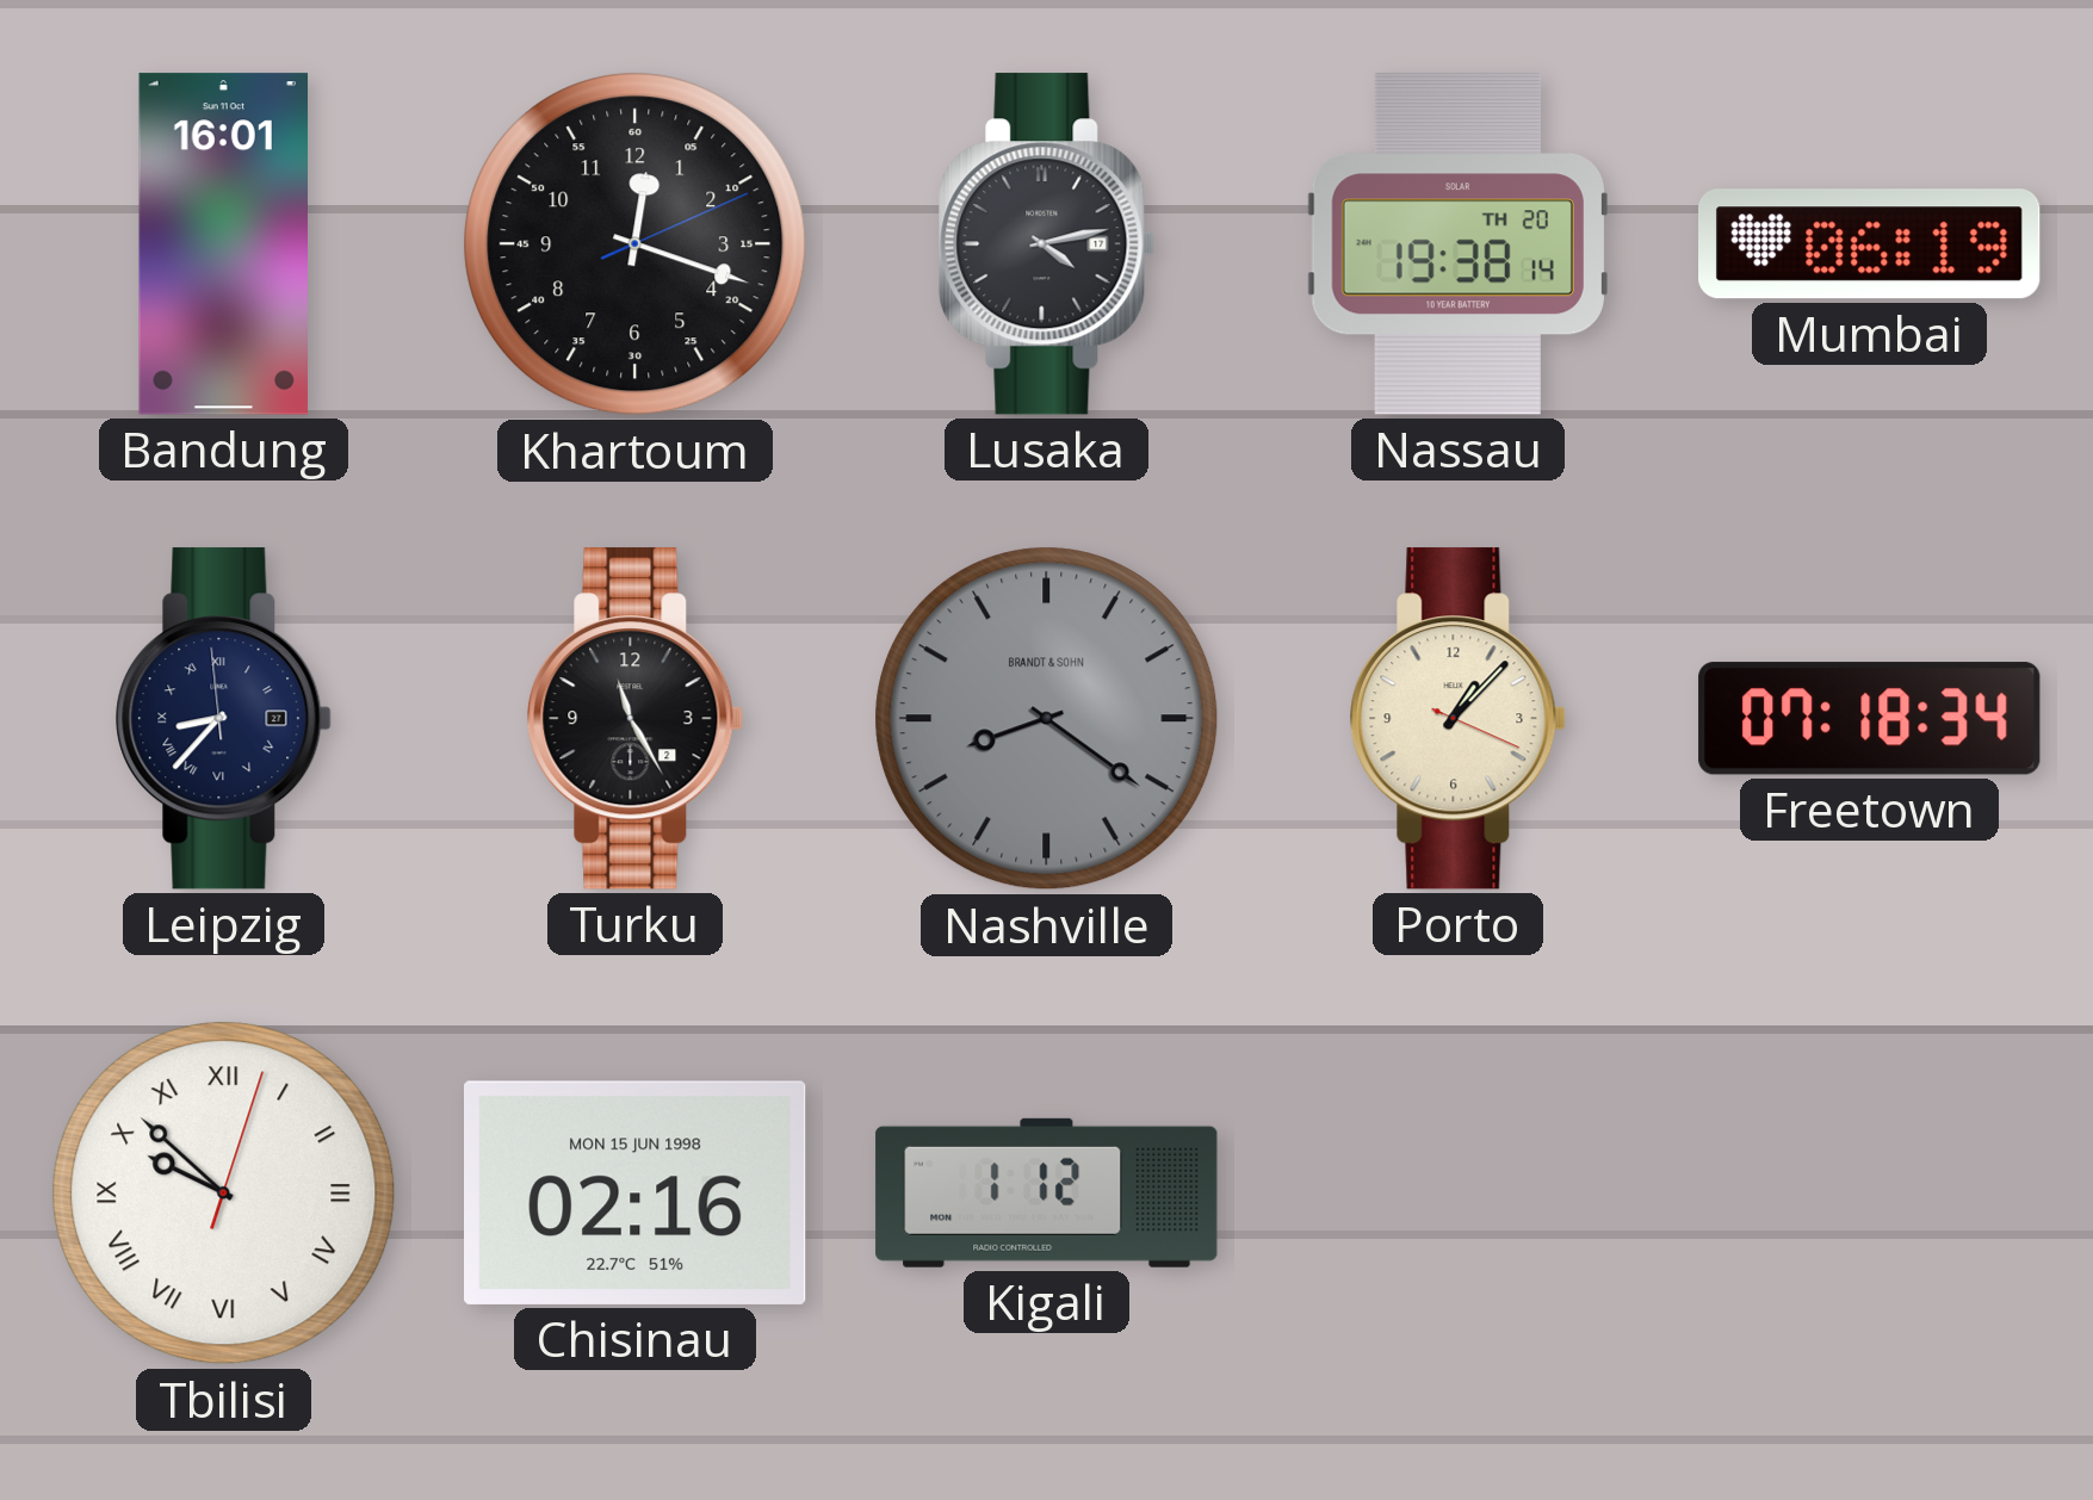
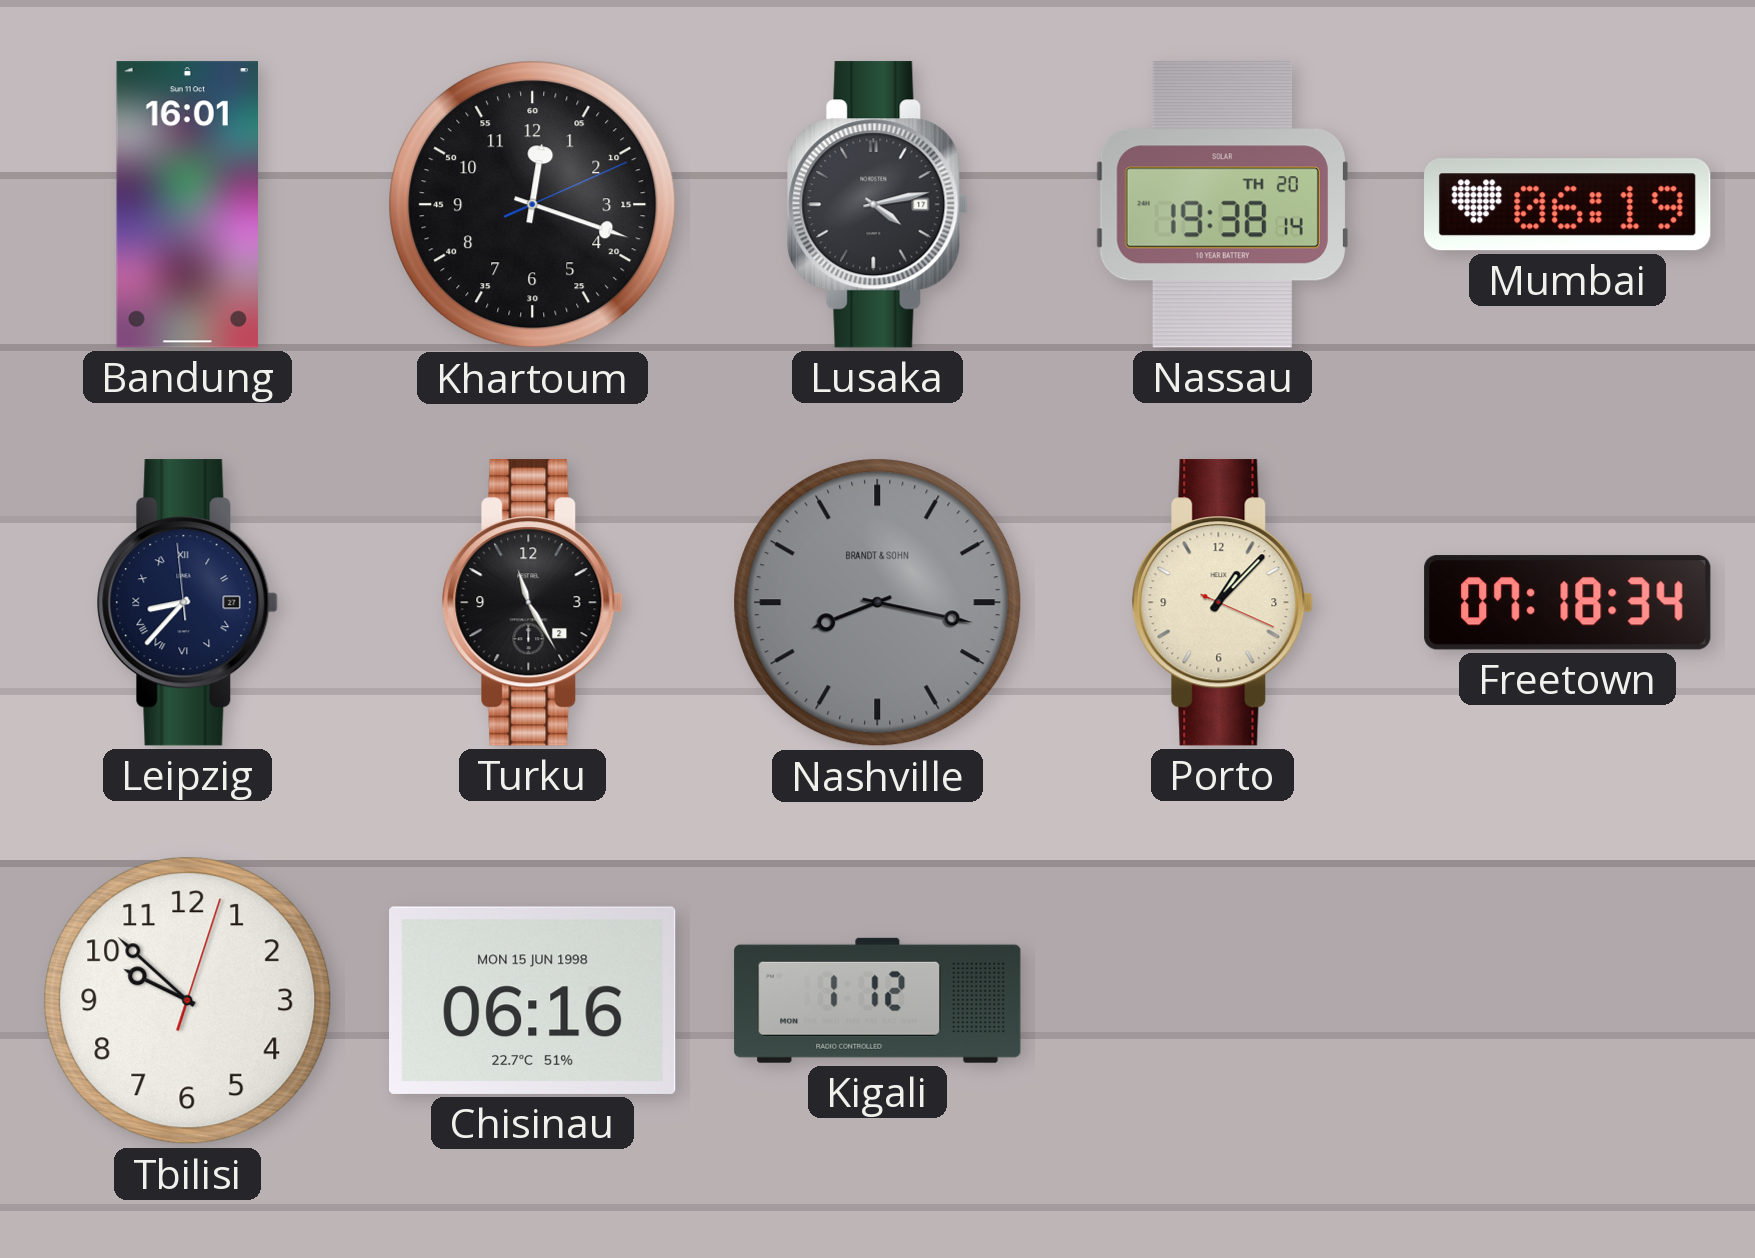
Nashville: 8:21 -> 8:17
Tbilisi numerals: Roman -> Arabic
Chisinau: 02:16 -> 06:16
